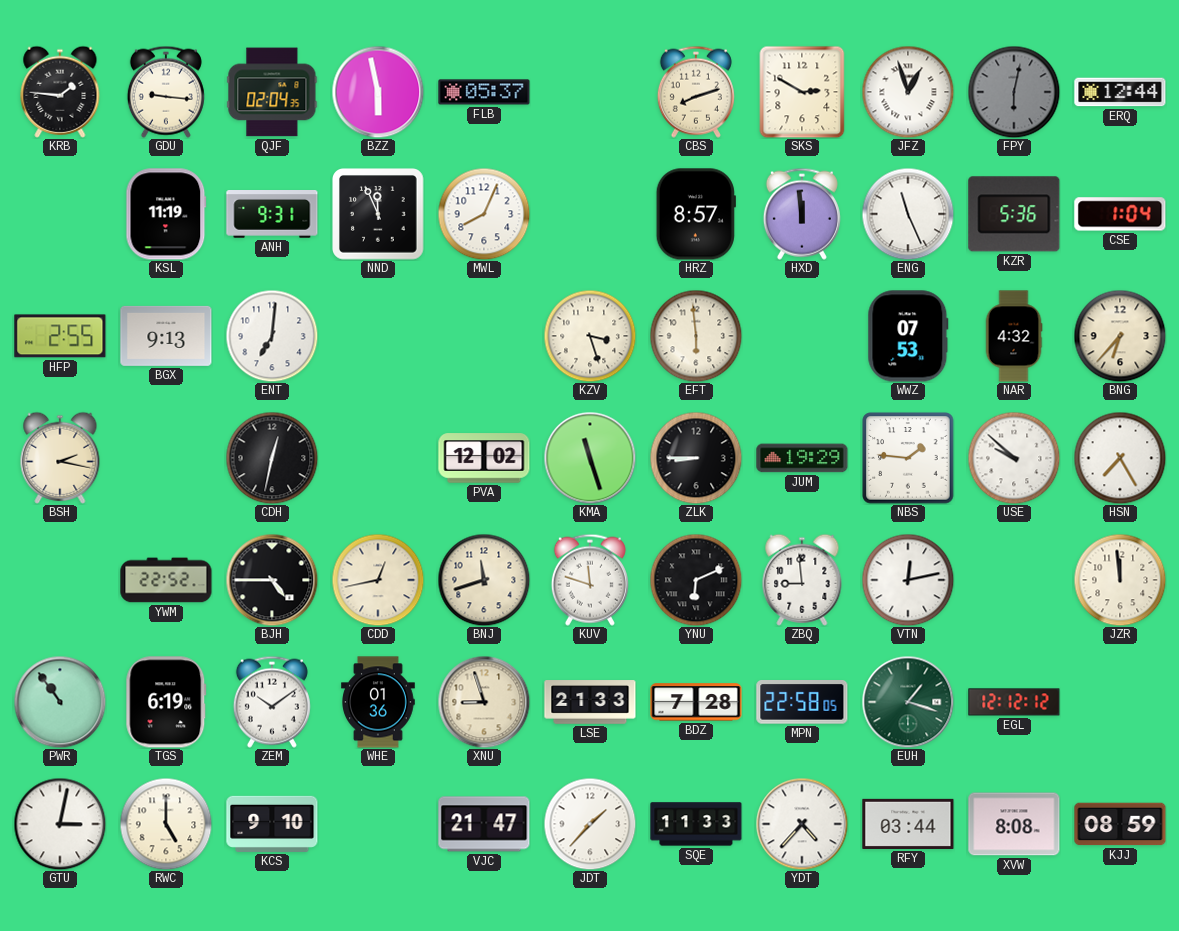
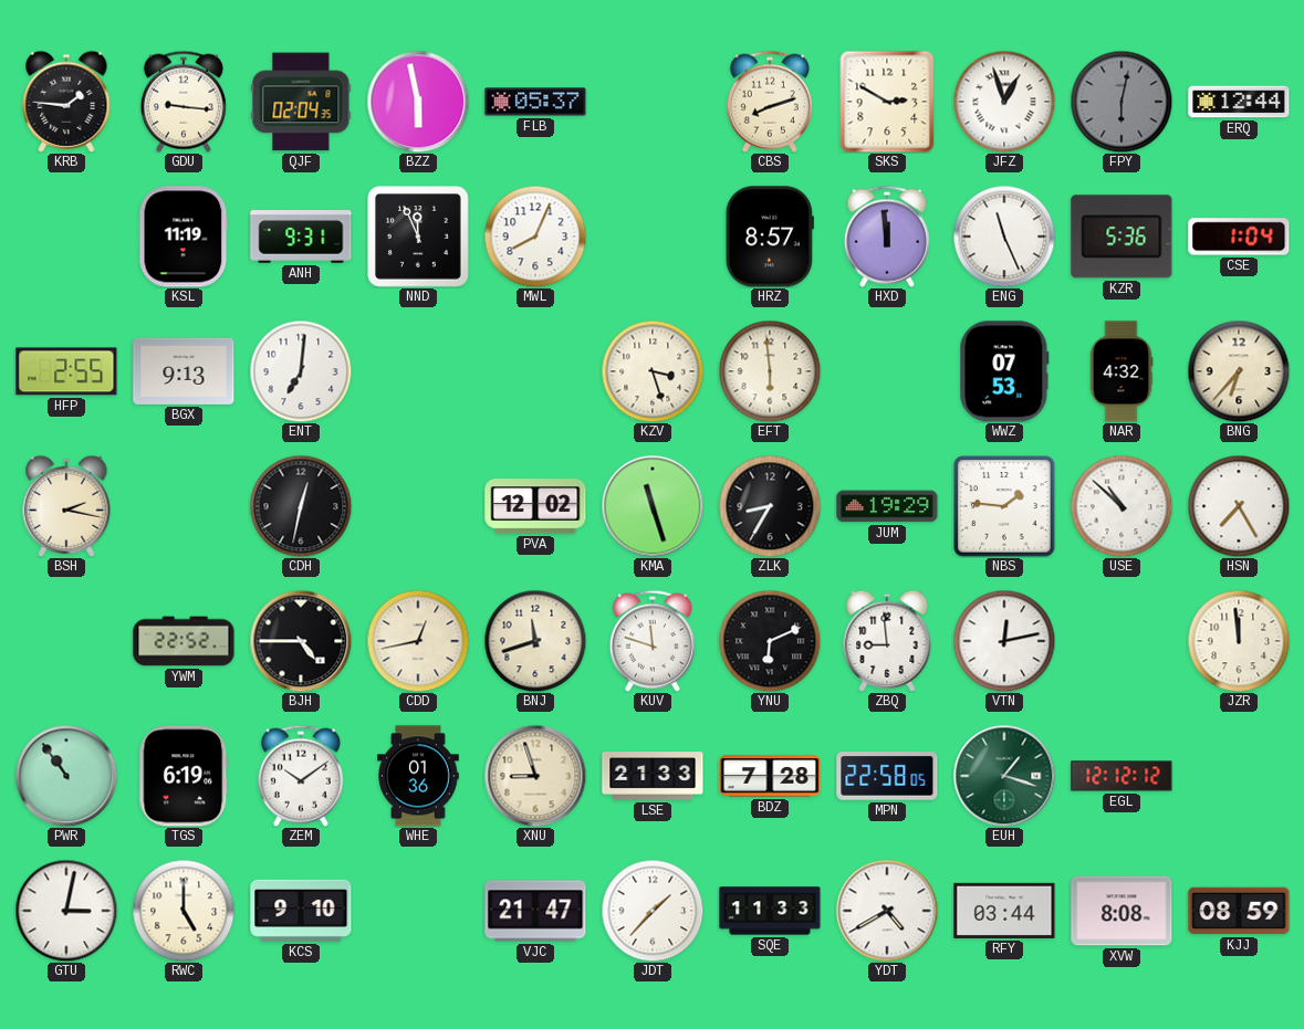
ZLK: 8:45 -> 8:35
USE: 9:52 -> 10:52
YDT: 4:37 -> 4:40
